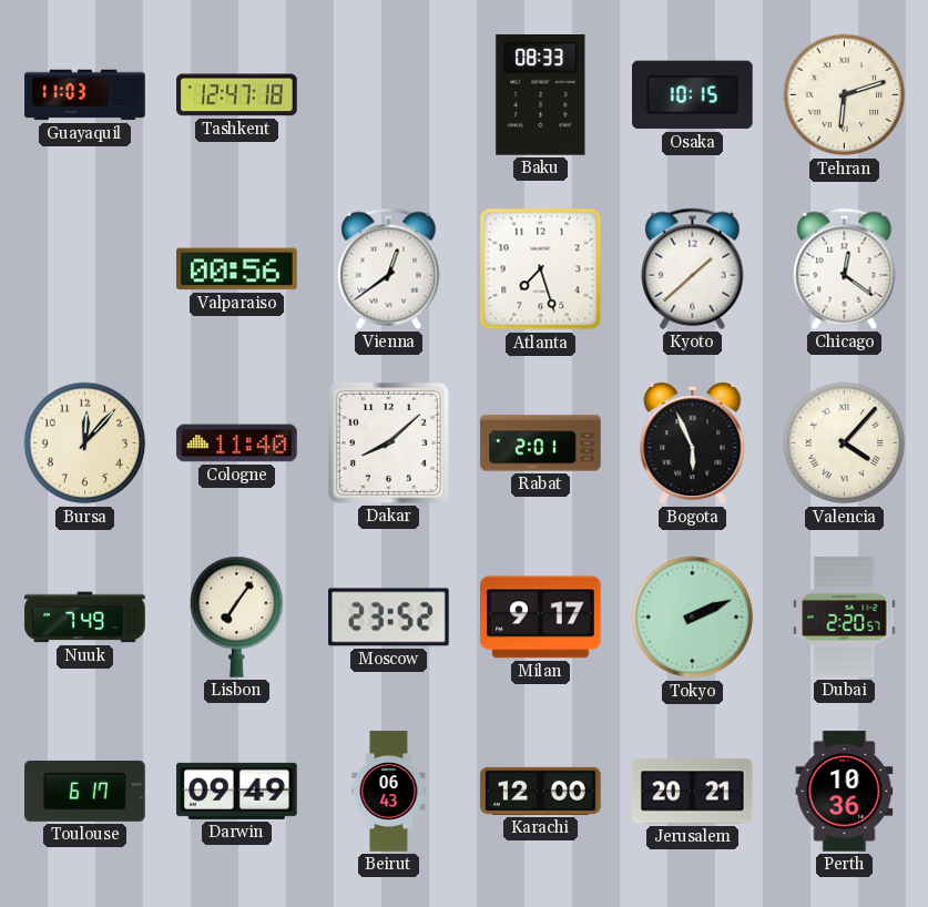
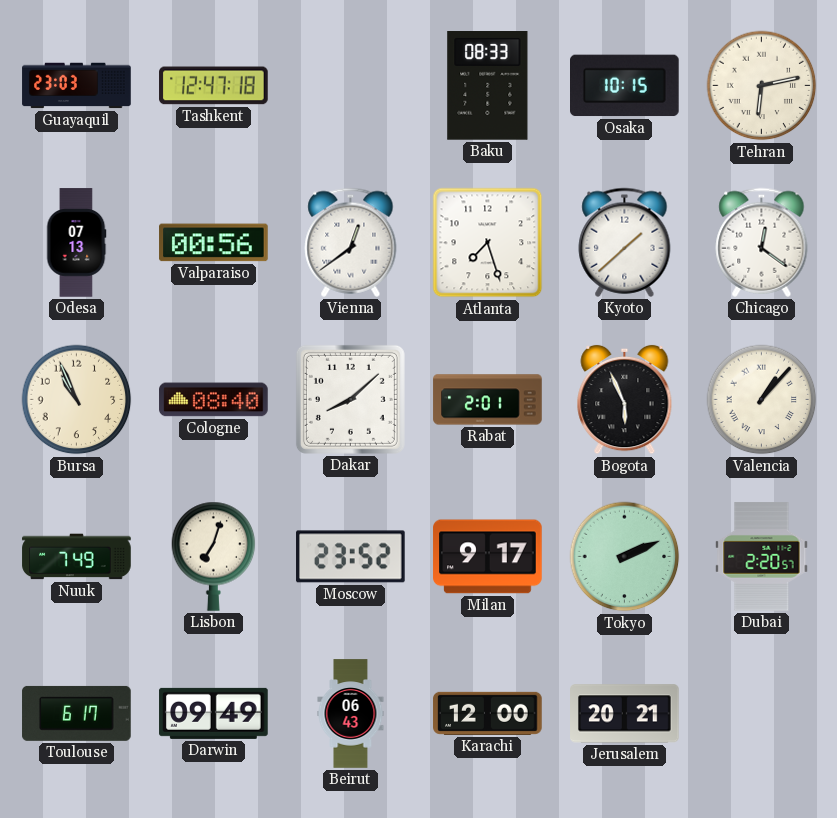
Guayaquil: 11:03 -> 23:03
Tehran: 6:12 -> 6:13
Odesa: none -> 07:13
Bursa: 12:07 -> 10:56
Cologne: 11:40 -> 08:40
Valencia: 4:07 -> 1:07
Lisbon: 7:06 -> 7:03
Perth: 10:36 -> none
